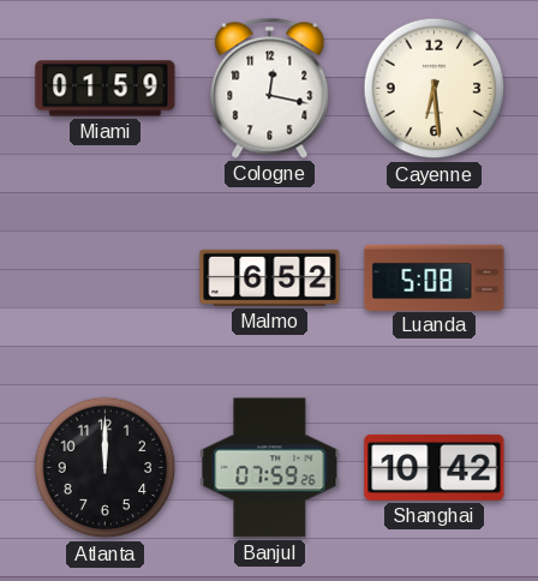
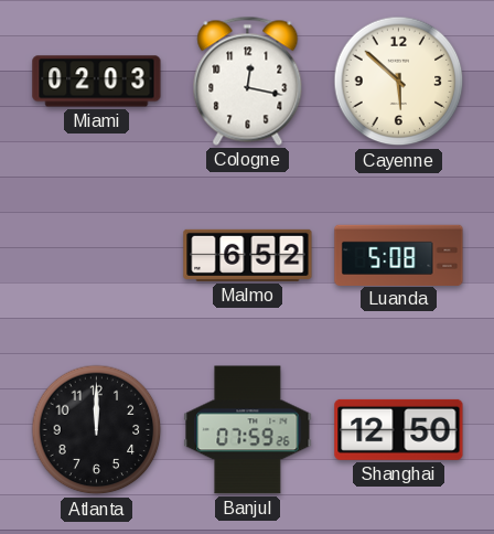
Miami: 01:59 -> 02:03
Cayenne: 6:29 -> 5:52
Shanghai: 10:42 -> 12:50
